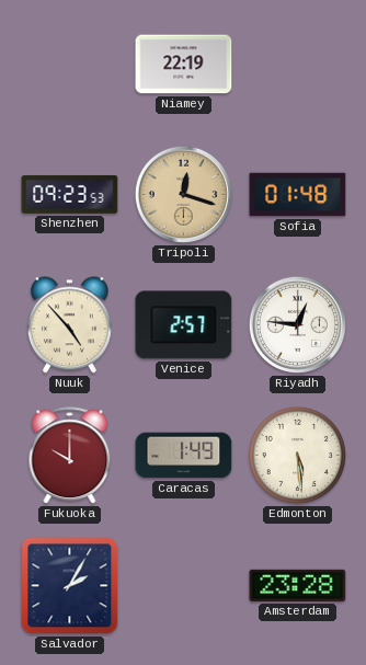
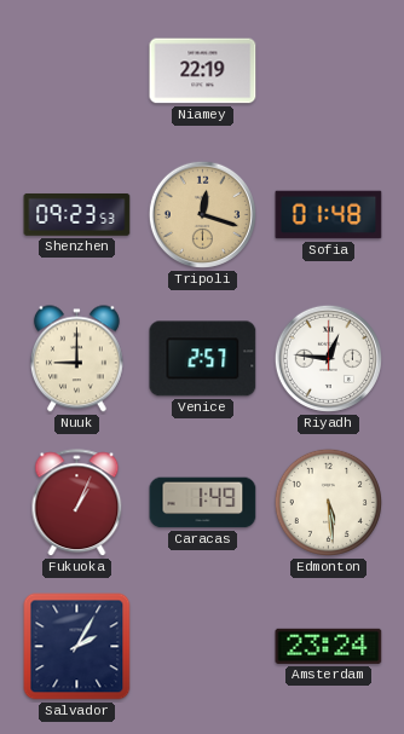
Nuuk: 4:53 -> 9:00
Fukuoka: 10:00 -> 1:04
Amsterdam: 23:28 -> 23:24
